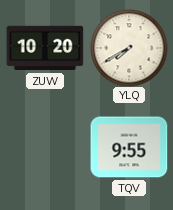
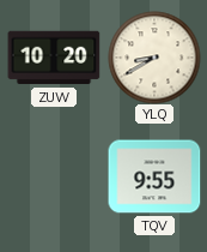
YLQ: 7:40 -> 8:40
